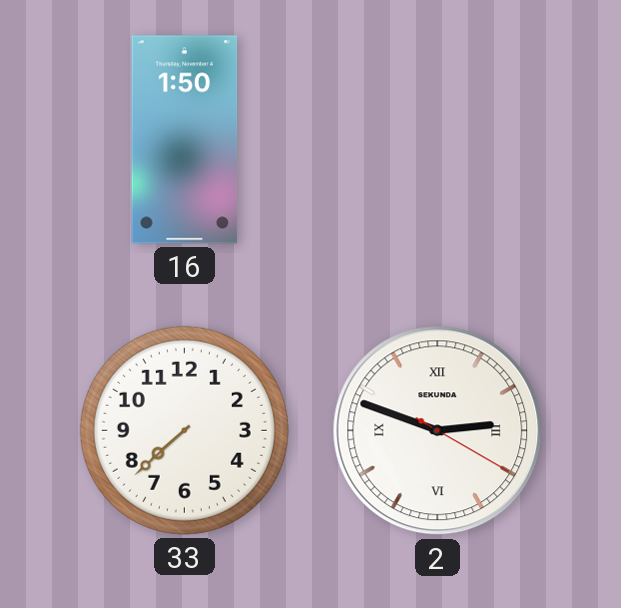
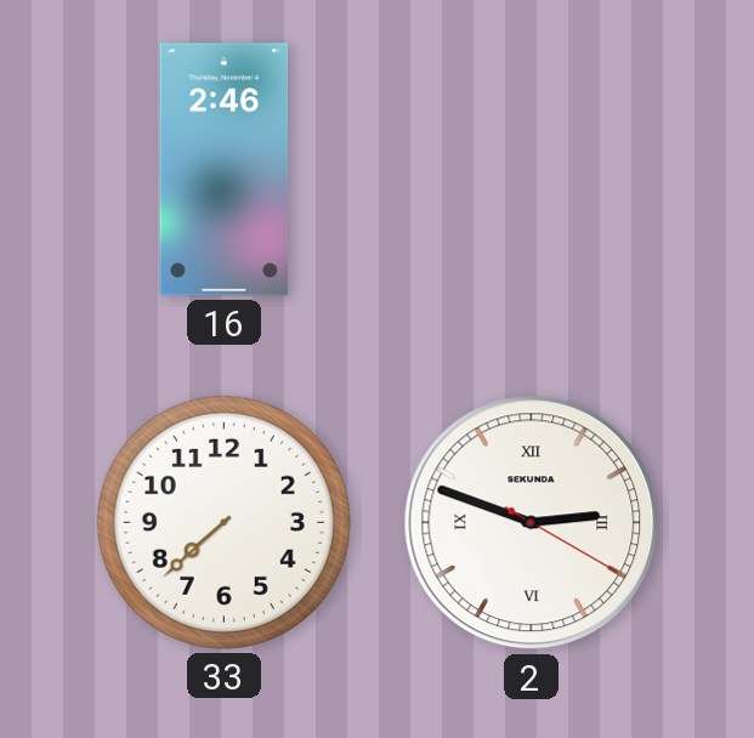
16: 1:50 -> 2:46
